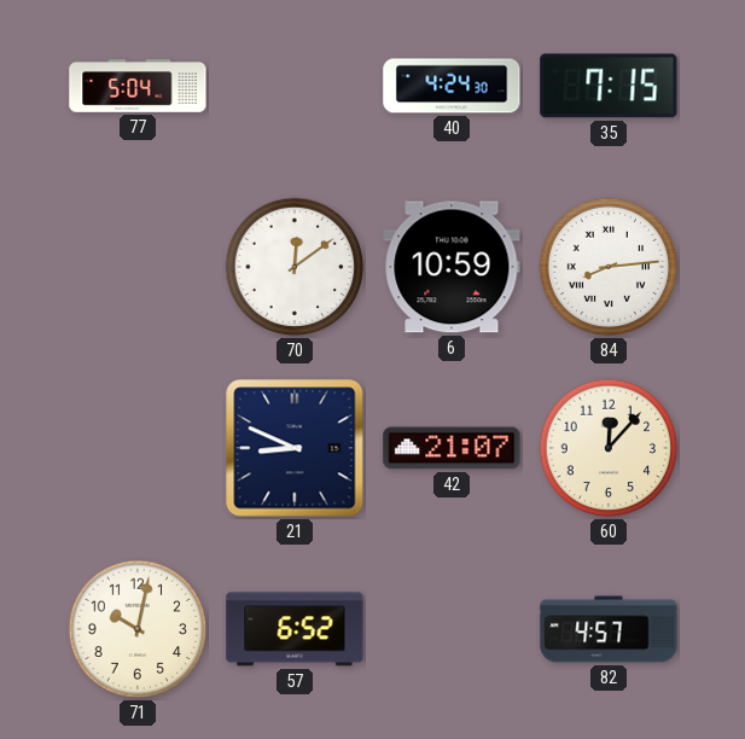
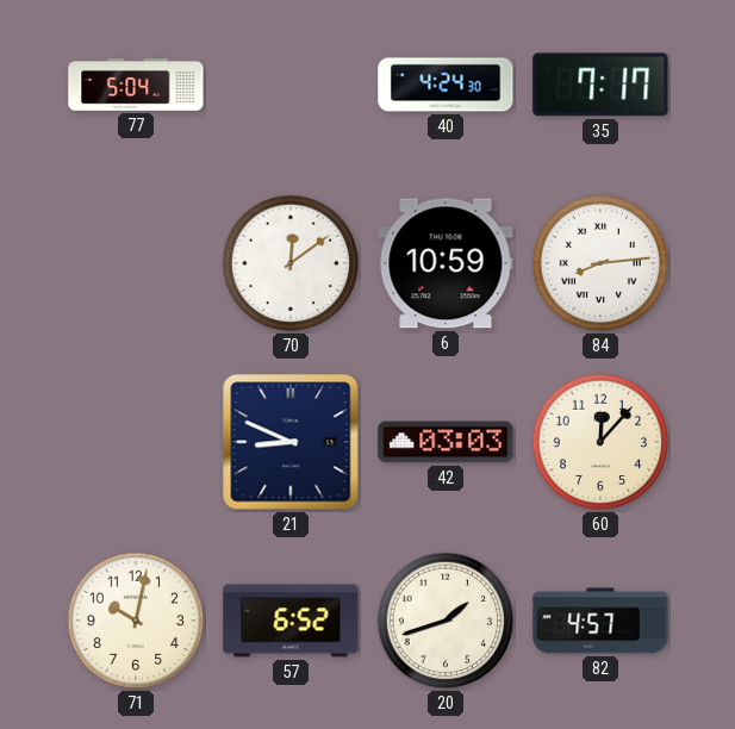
35: 7:15 -> 7:17
42: 21:07 -> 03:03
20: none -> 1:42
